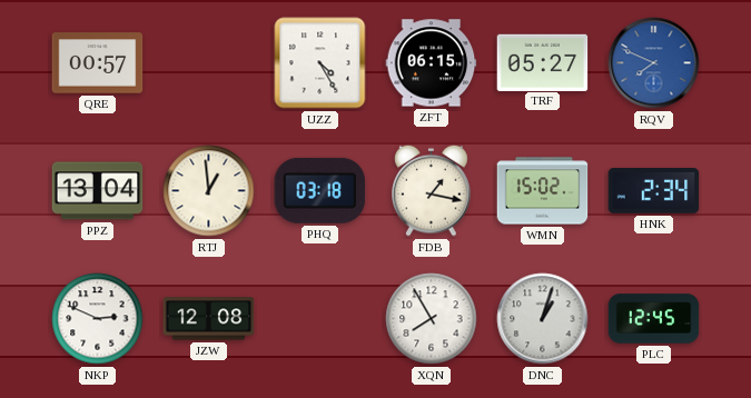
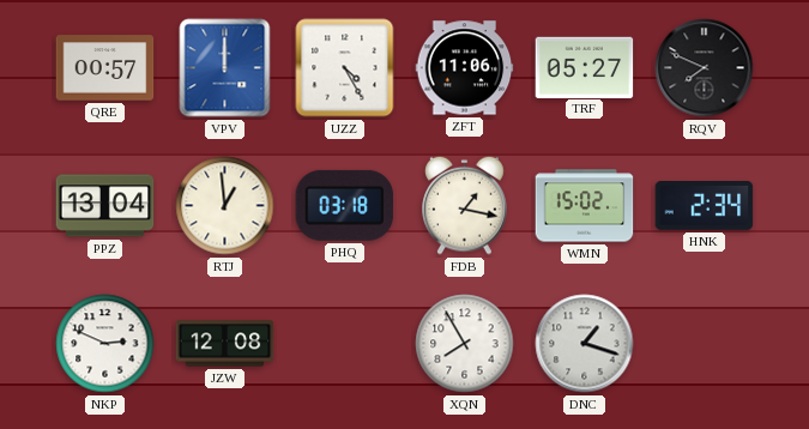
VPV: none -> 12:00
ZFT: 06:15 -> 11:06
RQV dial: blue -> black
DNC: 1:03 -> 1:18
PLC: 12:45 -> none
